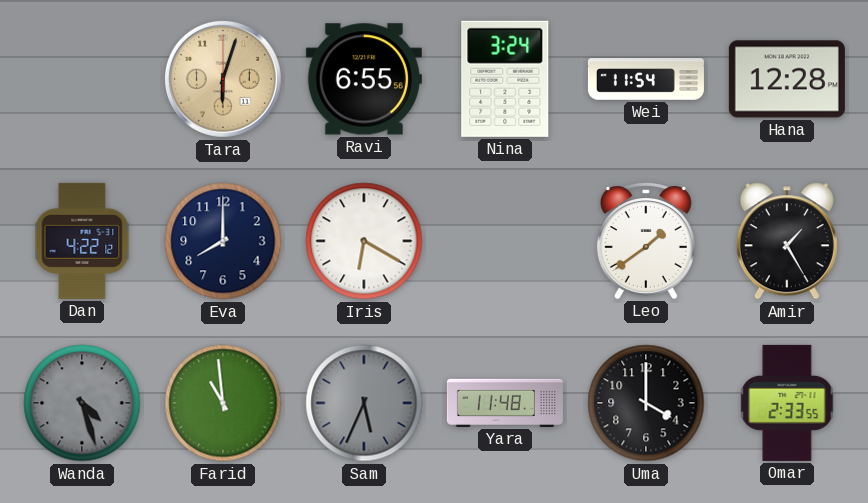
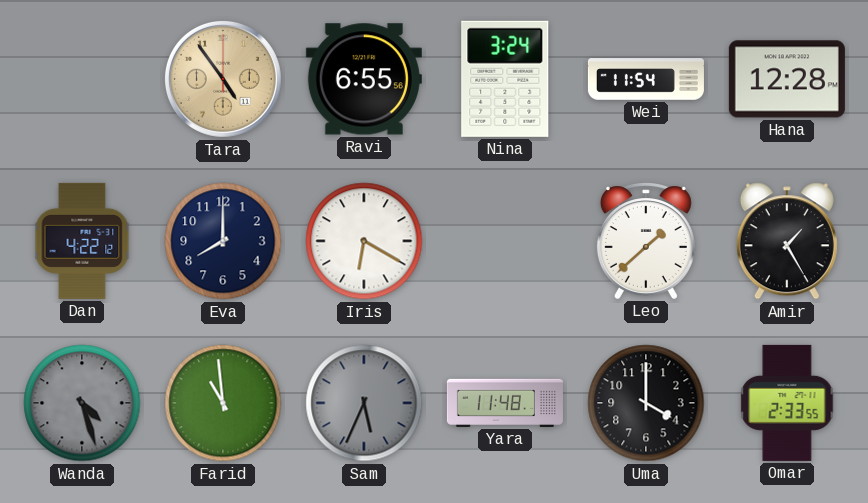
Tara: 6:03 -> 4:54
Leo: 1:39 -> 1:38
